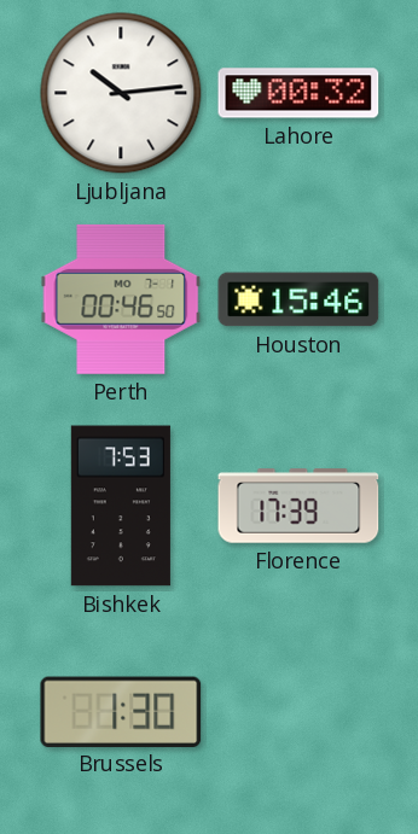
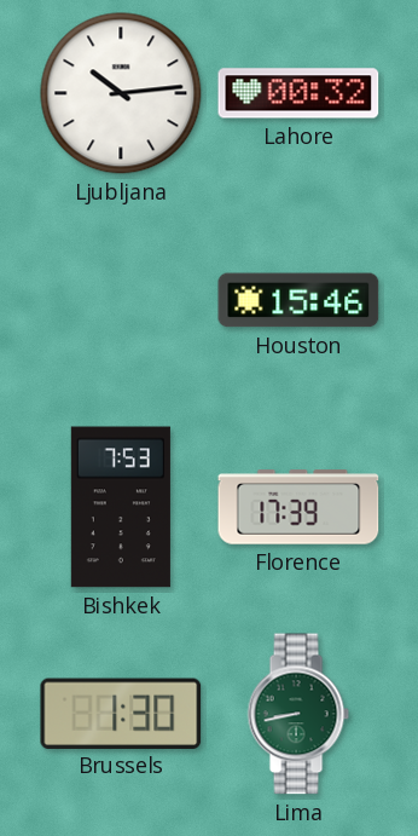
Perth: 00:46 -> none
Lima: none -> 8:43
